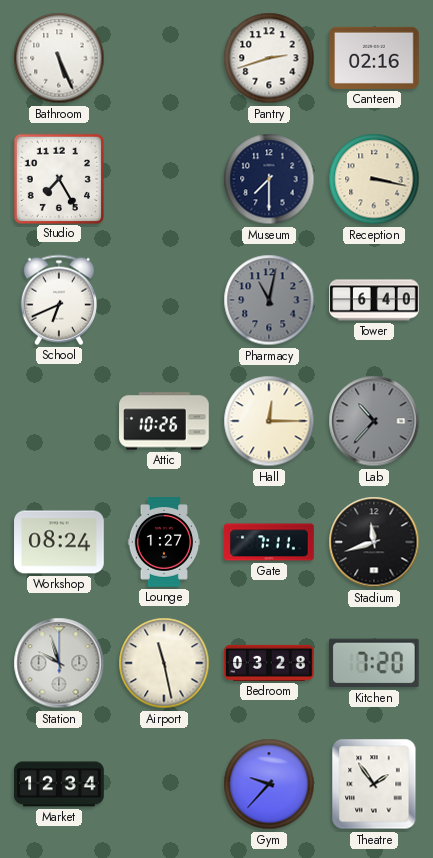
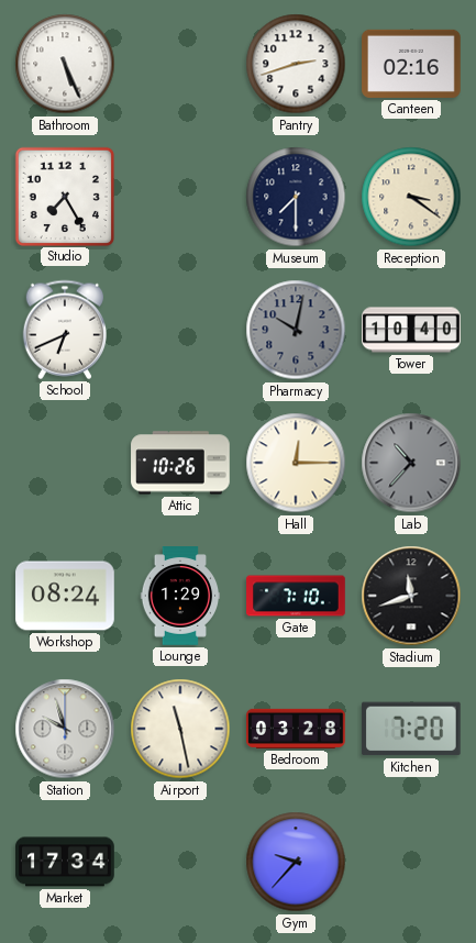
Reception: 3:17 -> 3:21
Pharmacy: 11:02 -> 10:02
Tower: 6:40 -> 10:40
Lounge: 1:27 -> 1:29
Gate: 7:11 -> 7:10
Market: 12:34 -> 17:34
Theatre: 1:54 -> none
